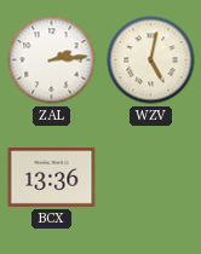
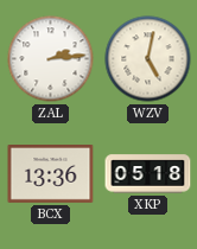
XKP: none -> 05:18
